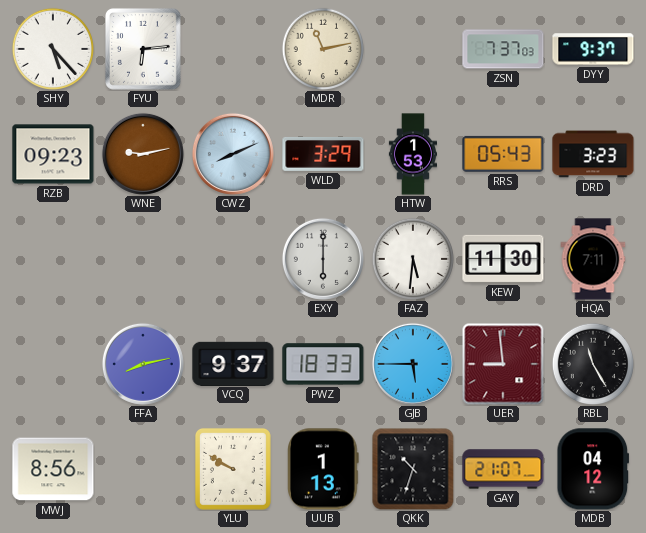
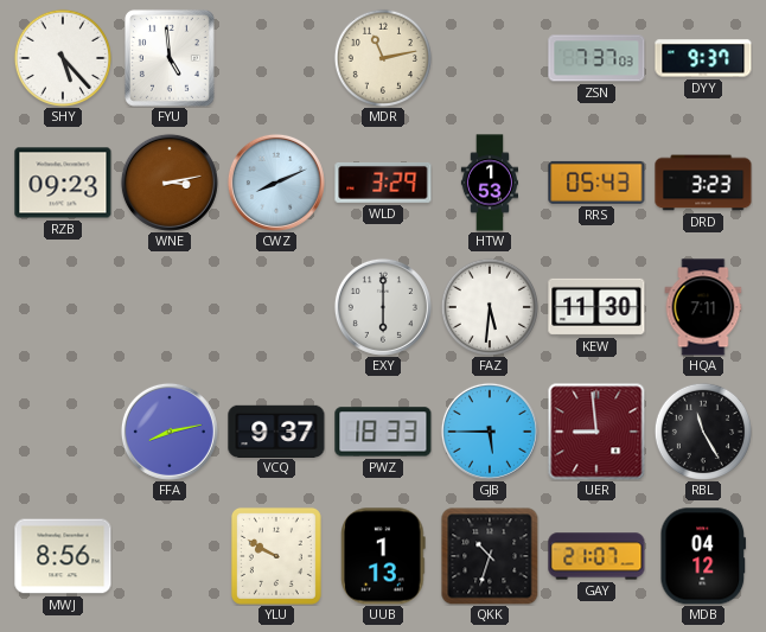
FYU: 6:14 -> 4:59
WNE: 9:13 -> 3:13
